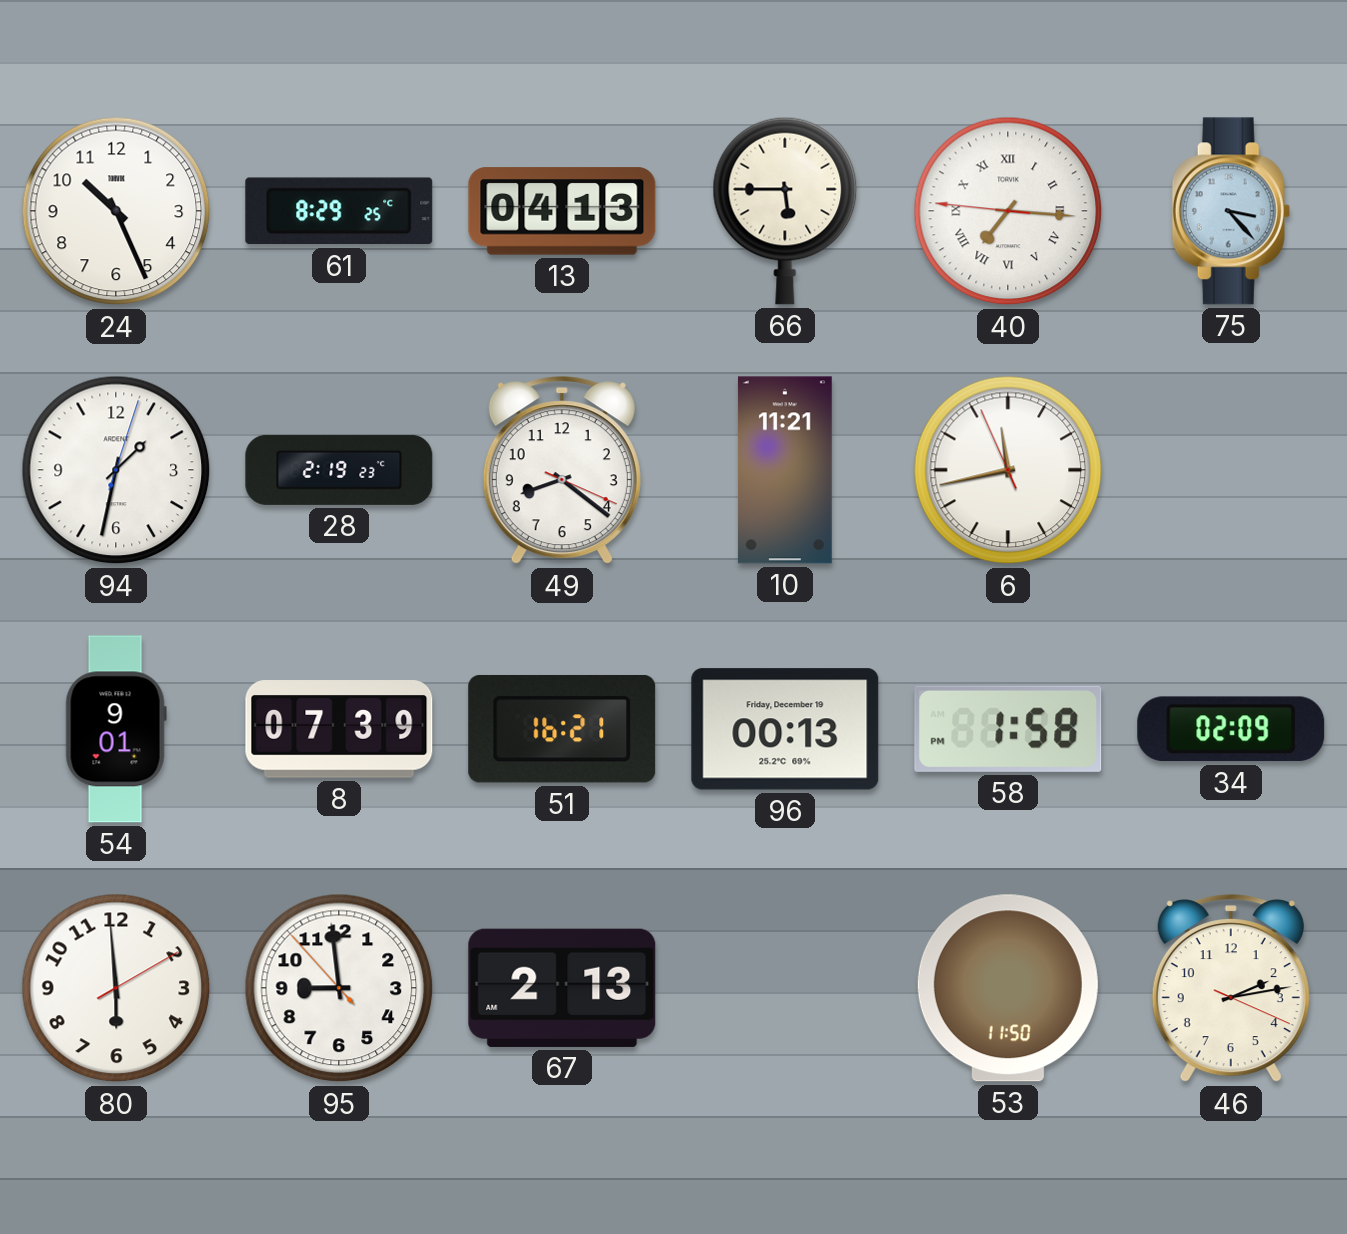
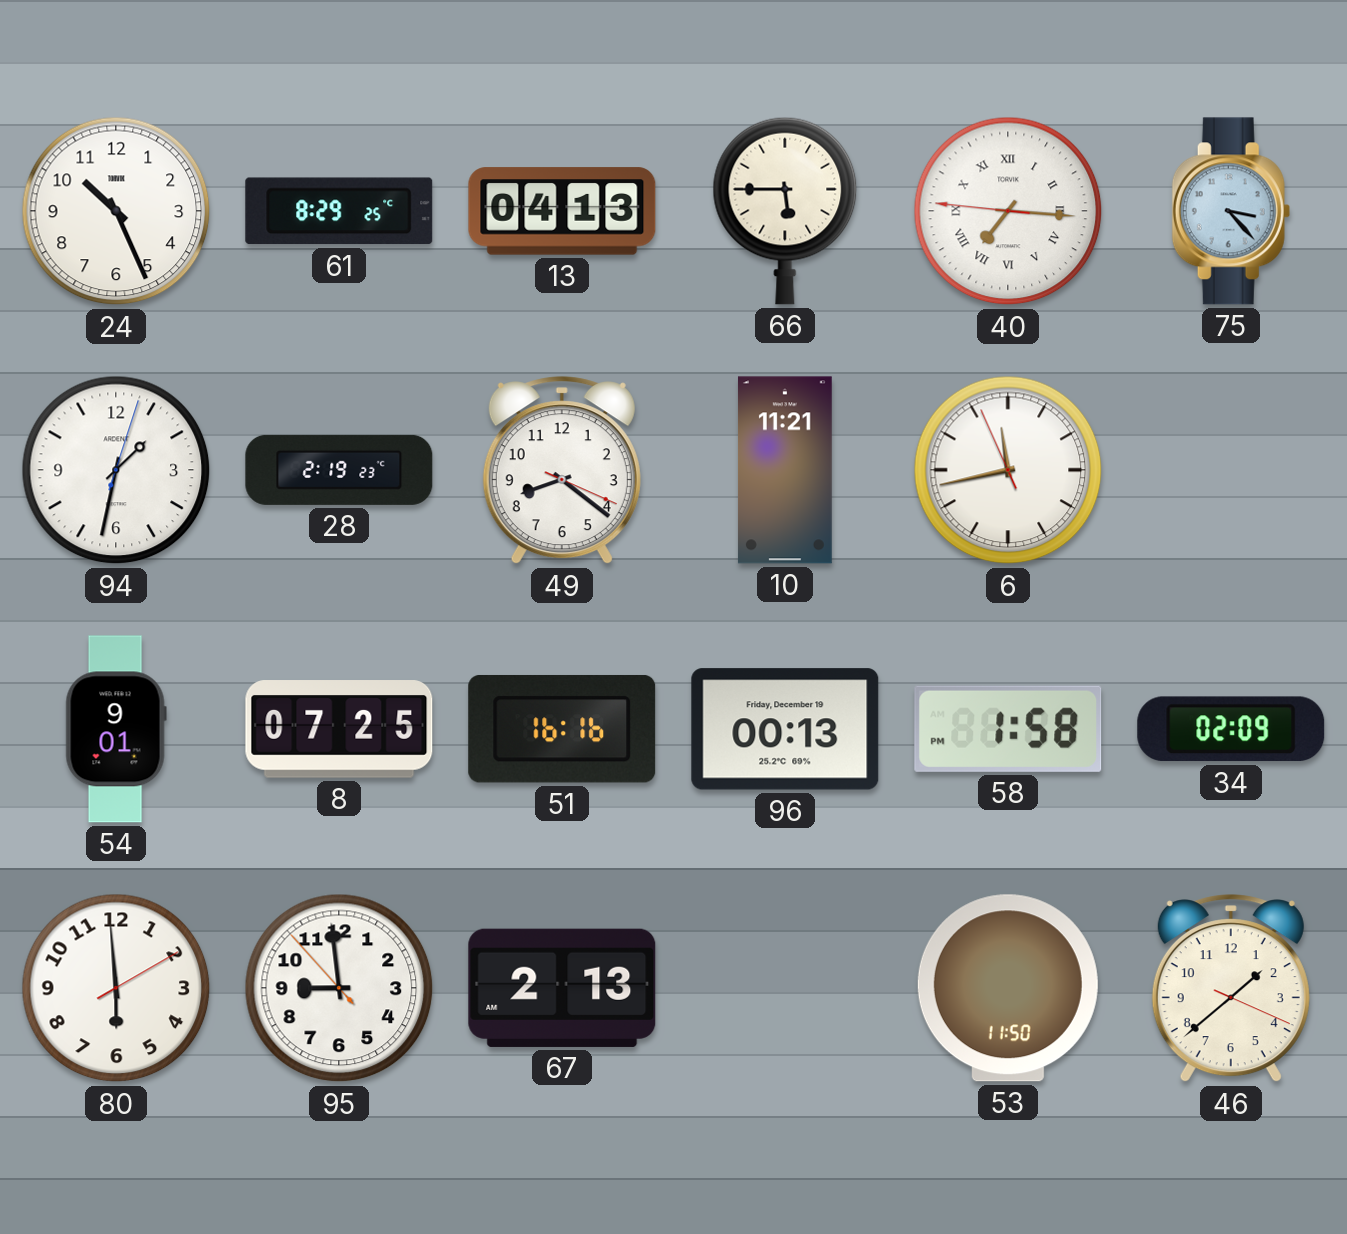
8: 07:39 -> 07:25
51: 16:21 -> 16:16
46: 2:13 -> 1:38
